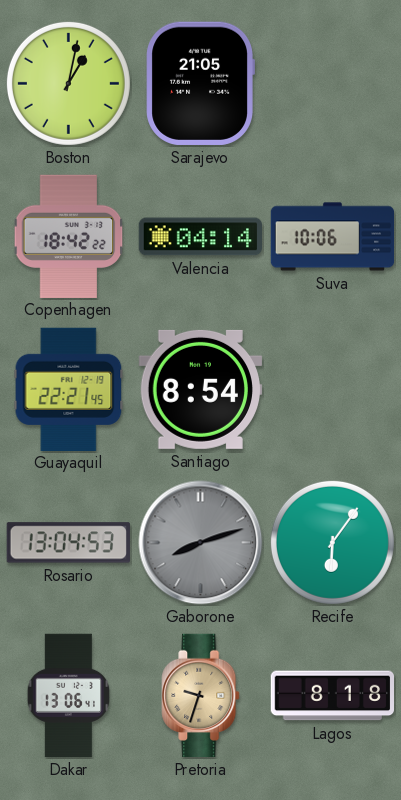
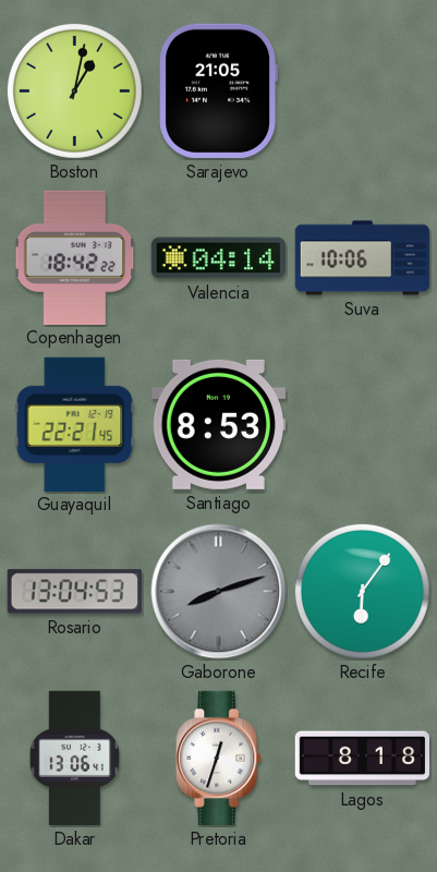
Santiago: 8:54 -> 8:53
Pretoria: 9:33 -> 12:33
Pretoria dial: champagne -> white
